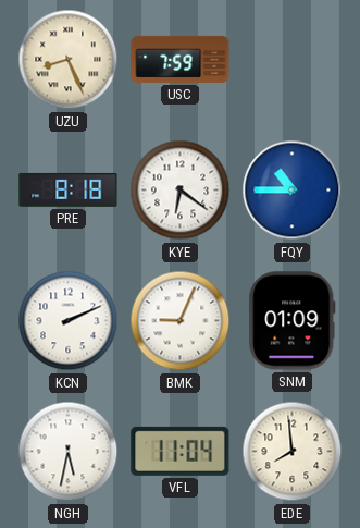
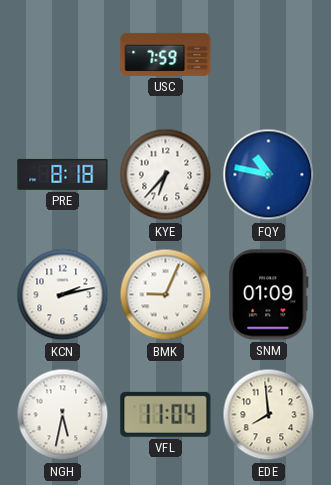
UZU: 8:26 -> none
KYE: 6:21 -> 6:37
FQY: 10:45 -> 10:47
KCN: 2:11 -> 2:13
